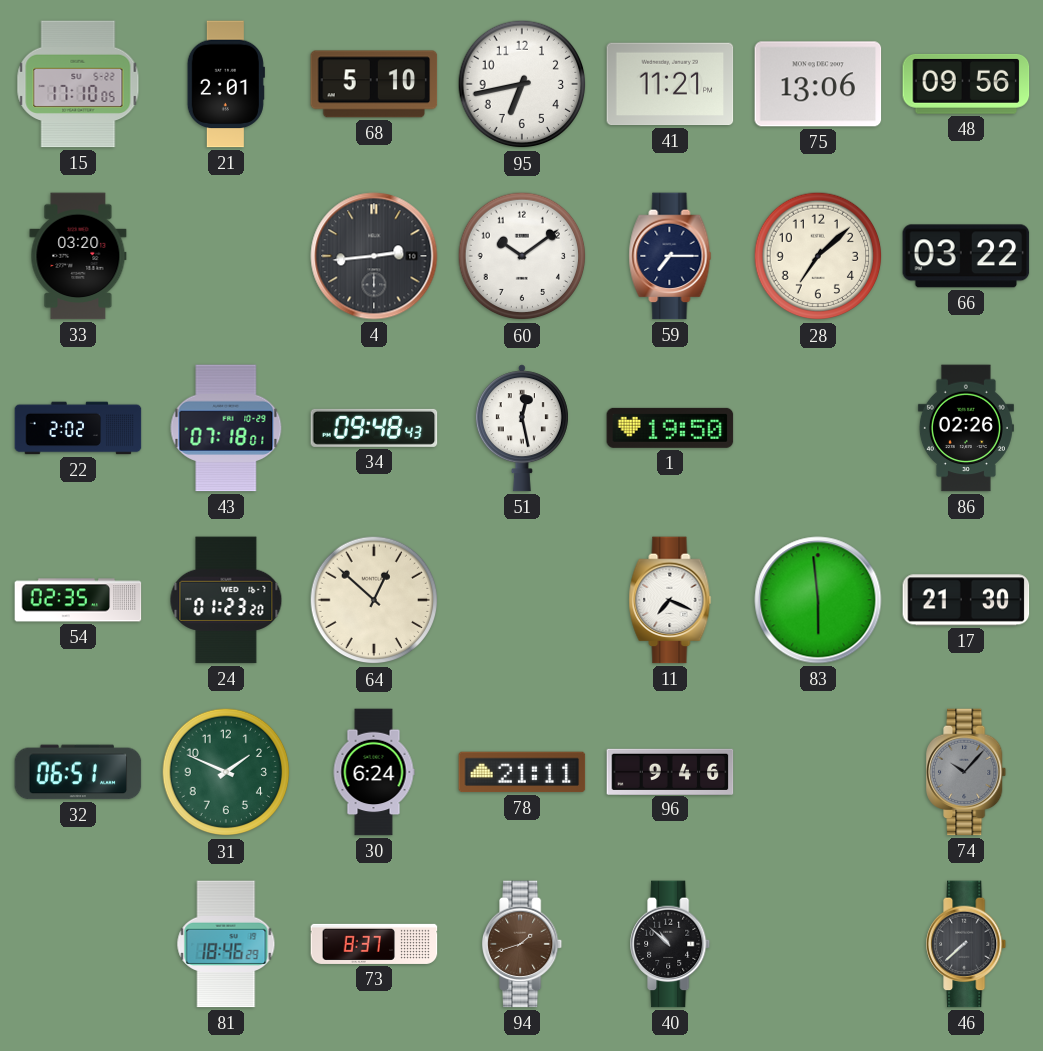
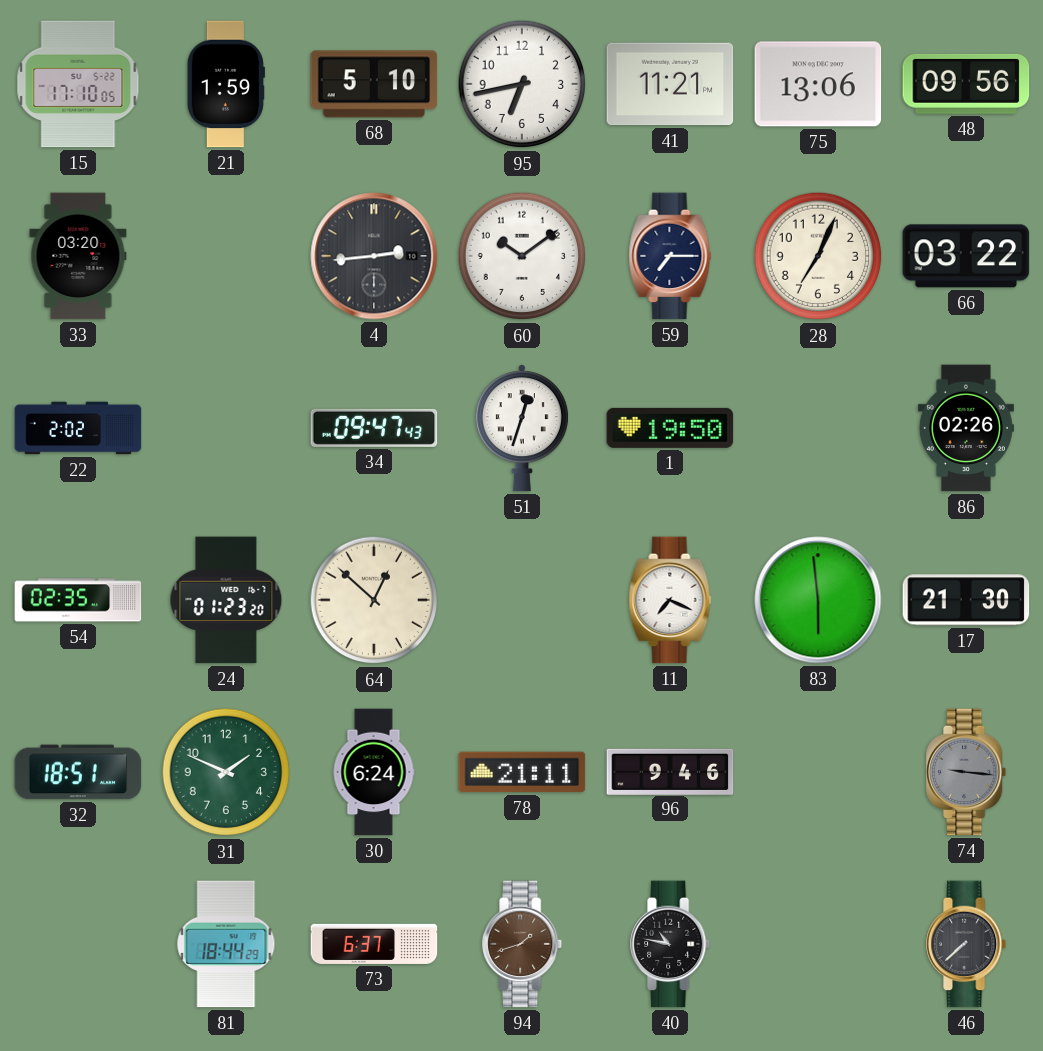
21: 2:01 -> 1:59
28: 7:08 -> 7:04
43: 07:18 -> none
34: 09:48 -> 09:47
51: 12:28 -> 12:33
32: 06:51 -> 18:51
74: 10:07 -> 9:16
81: 18:46 -> 18:44
73: 8:37 -> 6:37
40: 10:52 -> 10:47
